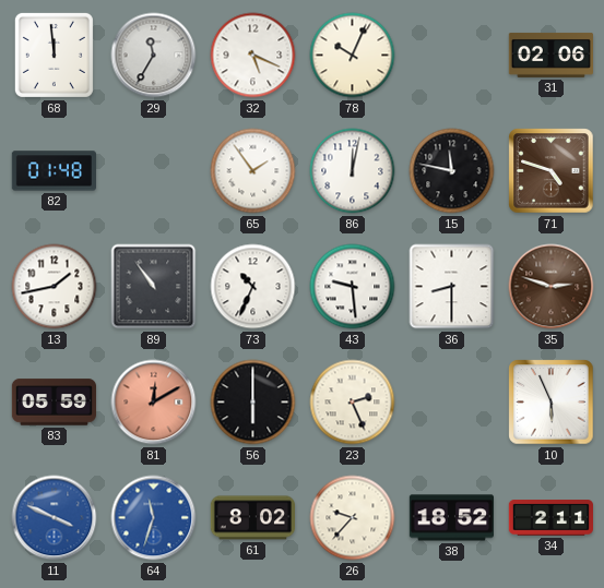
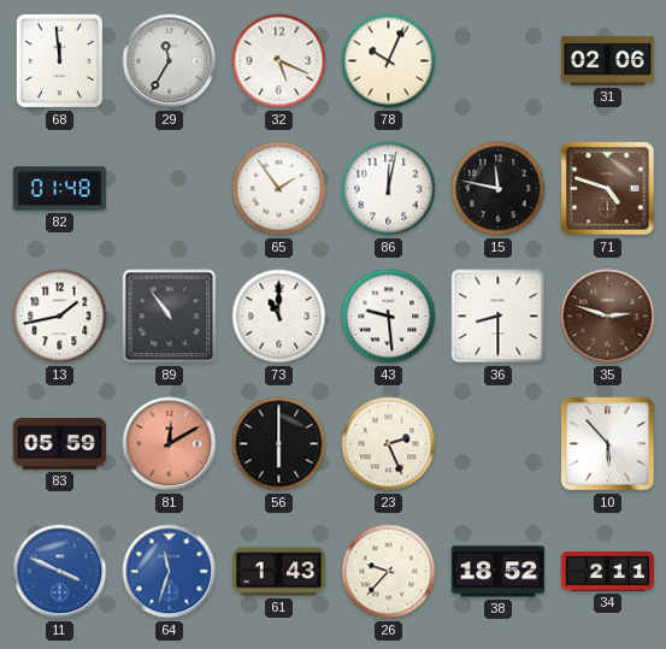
73: 10:34 -> 11:00
10: 5:56 -> 5:53
61: 8:02 -> 1:43
